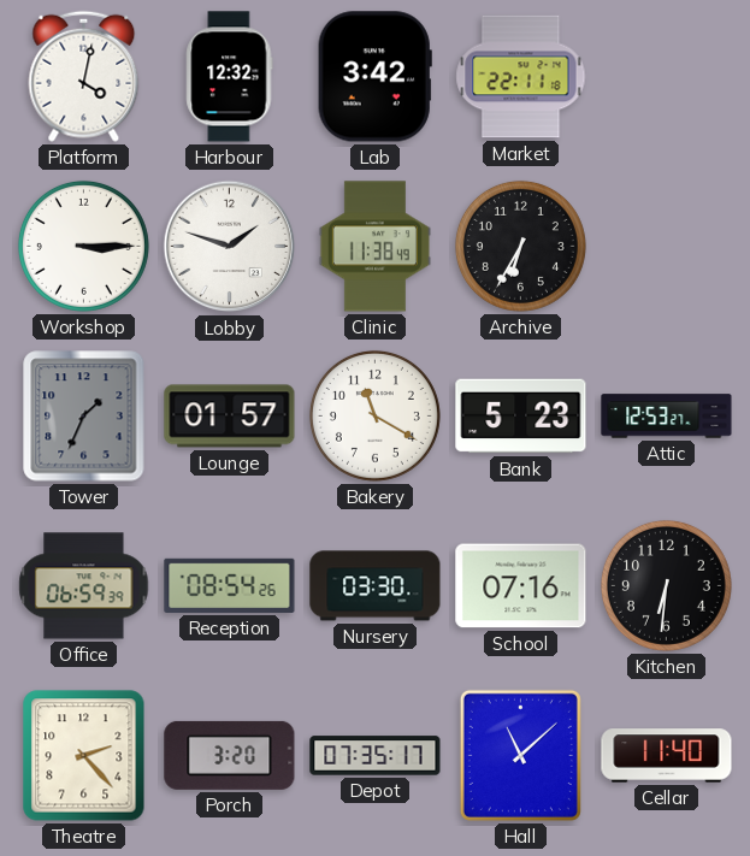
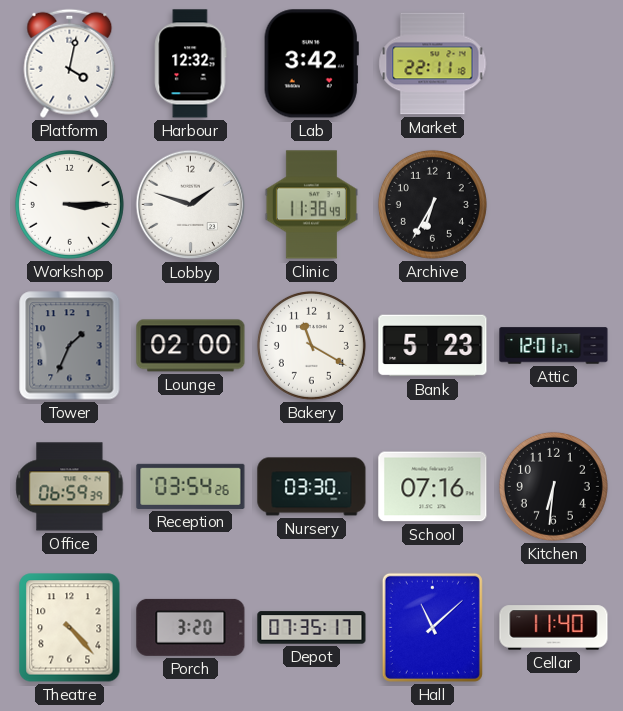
Lounge: 01:57 -> 02:00
Attic: 12:53 -> 12:01
Reception: 08:54 -> 03:54
Theatre: 2:23 -> 4:23
